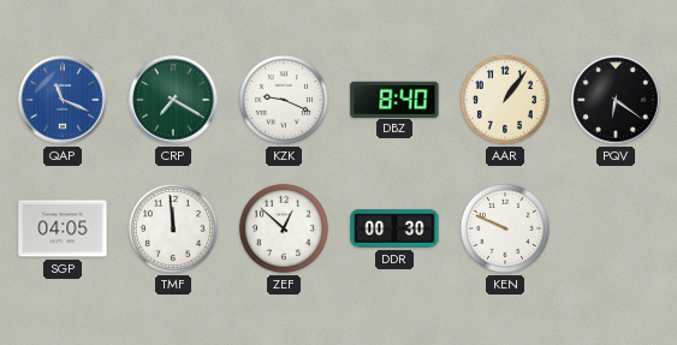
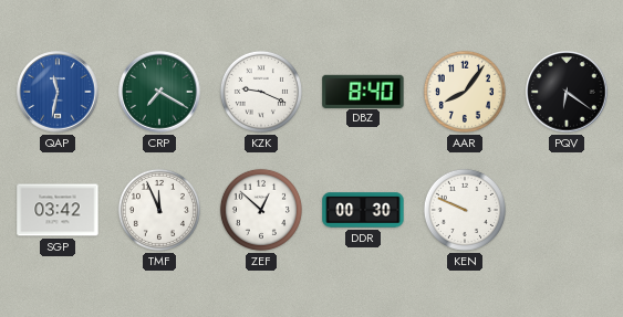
QAP: 11:19 -> 11:32
AAR: 1:06 -> 8:06
SGP: 04:05 -> 03:42
TMF: 11:59 -> 11:56
